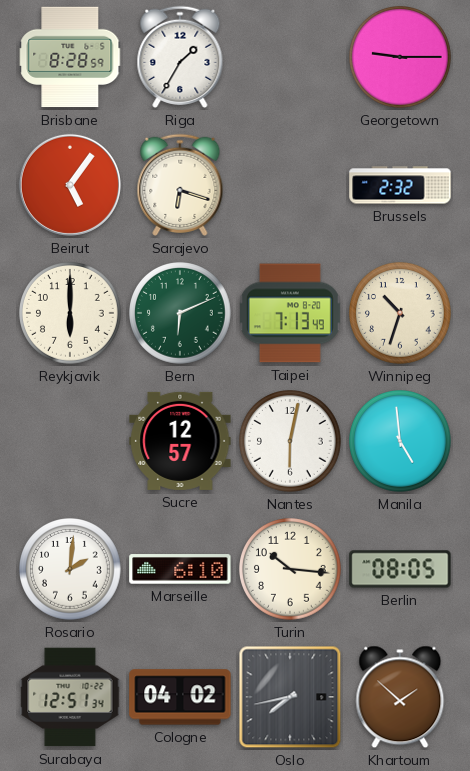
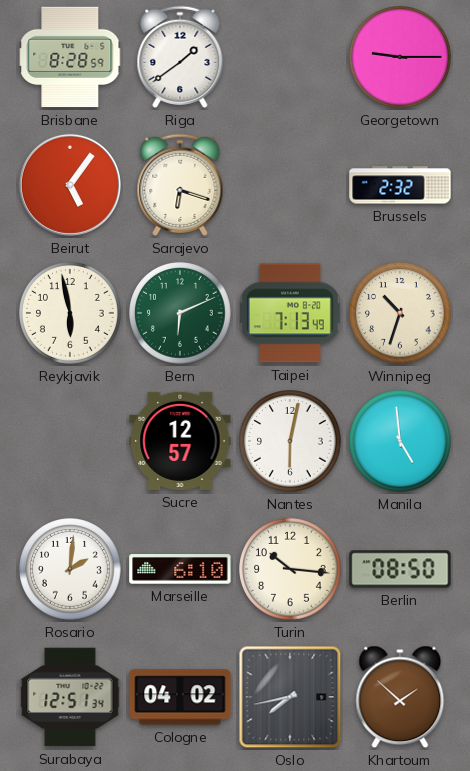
Riga: 1:35 -> 1:39
Reykjavik: 6:00 -> 5:58
Berlin: 08:05 -> 08:50
